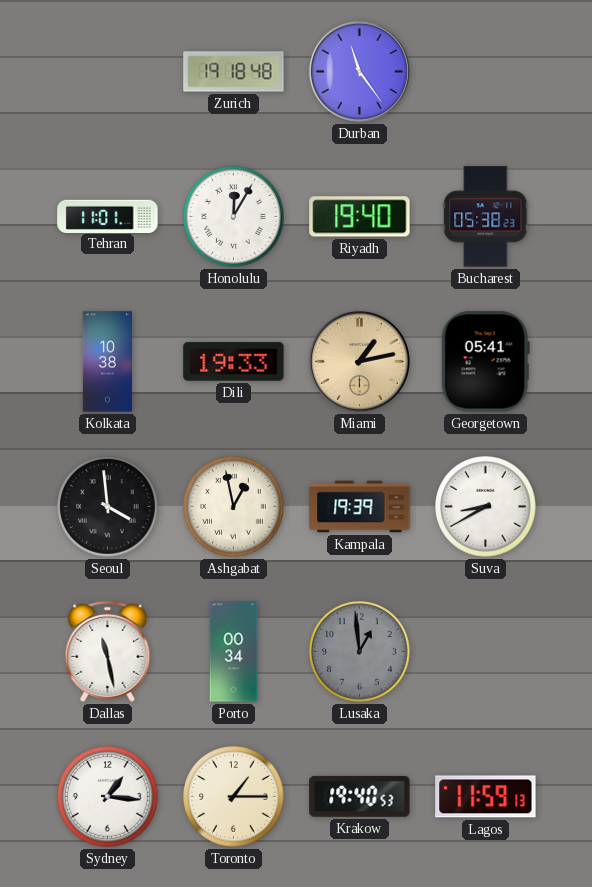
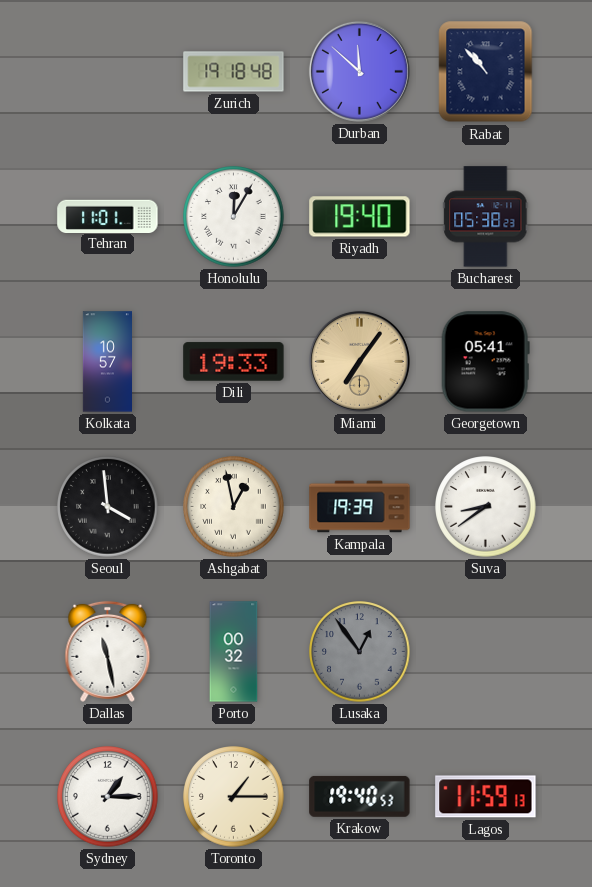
Durban: 11:24 -> 11:52
Rabat: none -> 10:53
Kolkata: 10:38 -> 10:57
Miami: 1:13 -> 7:06
Suva: 8:40 -> 8:39
Porto: 00:34 -> 00:32
Lusaka: 12:59 -> 12:54
Sydney: 1:16 -> 1:15
